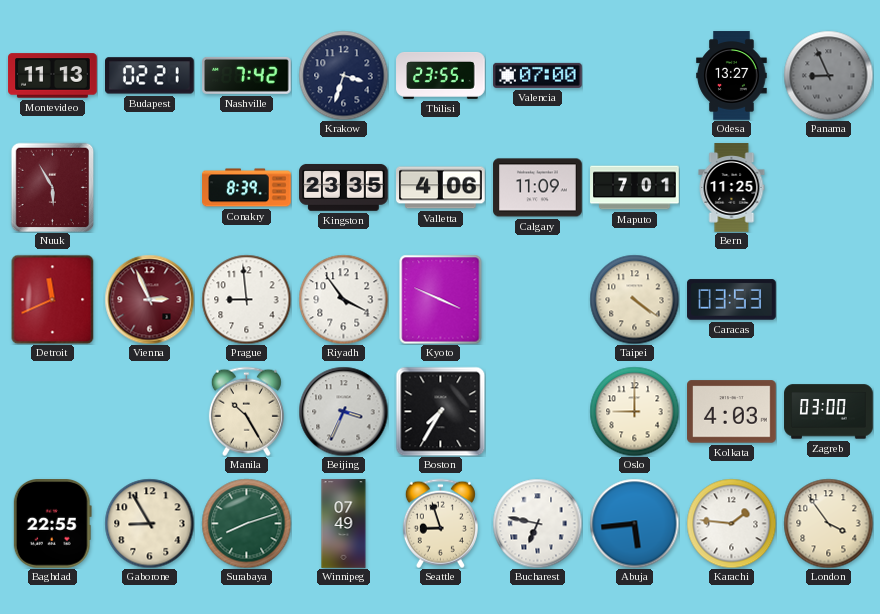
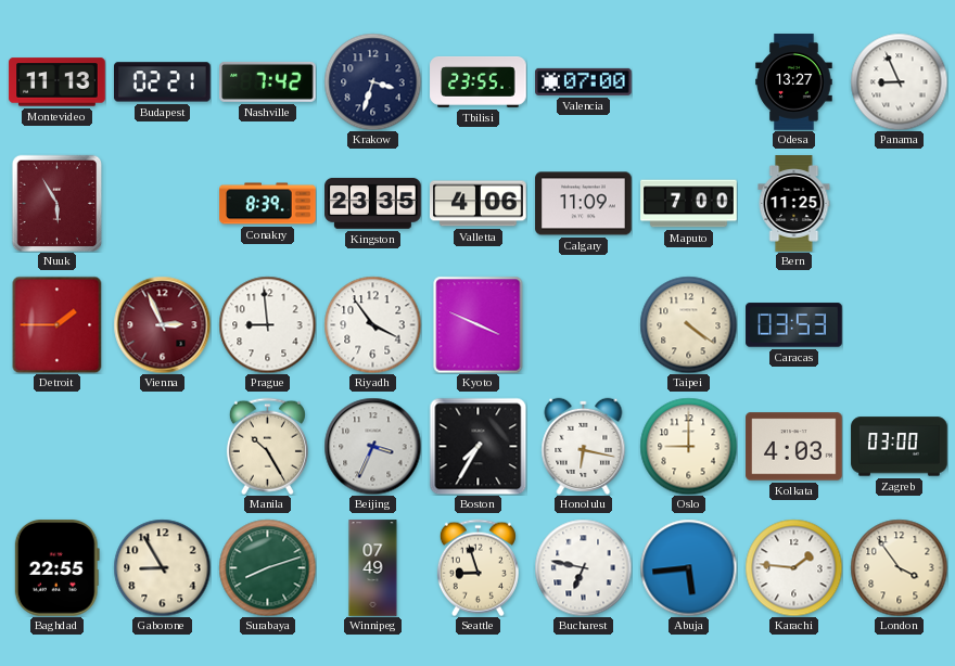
Panama dial: grey -> white
Maputo: 7:01 -> 7:00
Detroit: 11:41 -> 1:45
Honolulu: none -> 6:17
